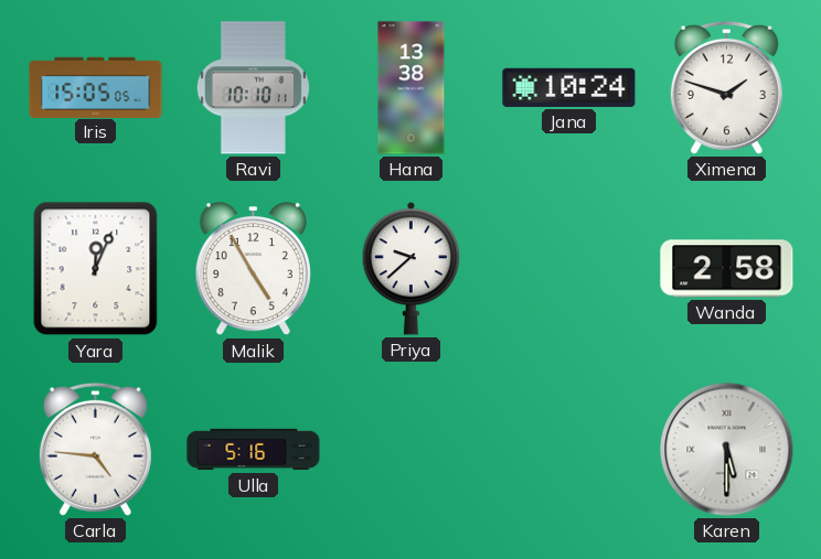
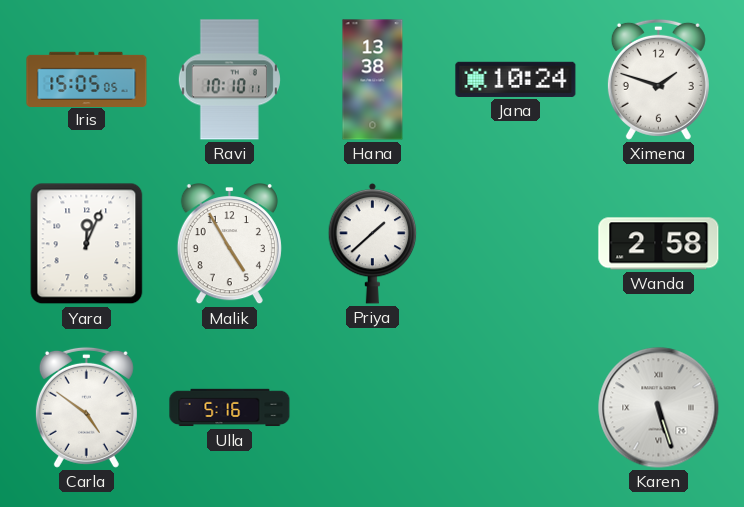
Priya: 9:38 -> 1:38
Carla: 4:46 -> 4:51
Karen: 5:30 -> 5:27
